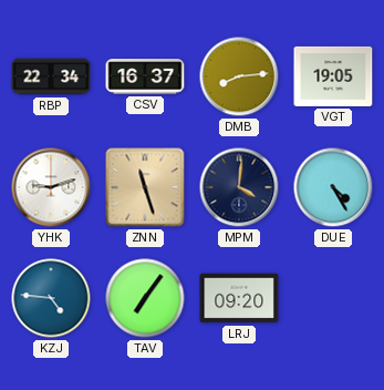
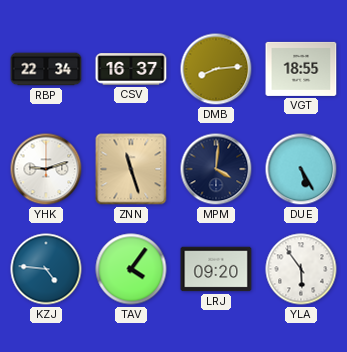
VGT: 19:05 -> 18:55
DUE: 4:25 -> 5:25
TAV: 7:06 -> 4:06
YLA: none -> 5:54
